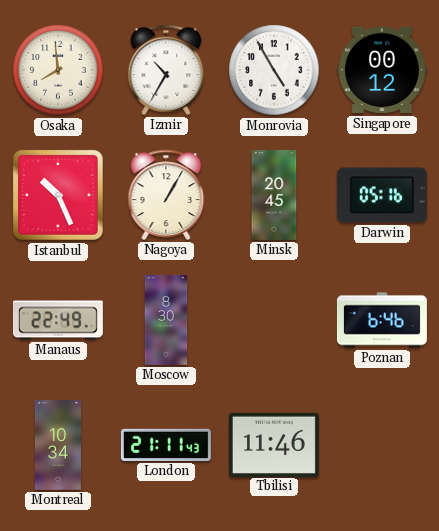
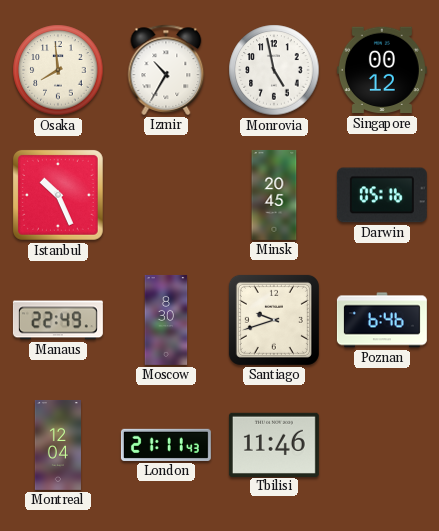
Monrovia: 4:55 -> 4:58
Nagoya: 1:05 -> none
Santiago: none -> 9:42
Montreal: 10:34 -> 12:04
